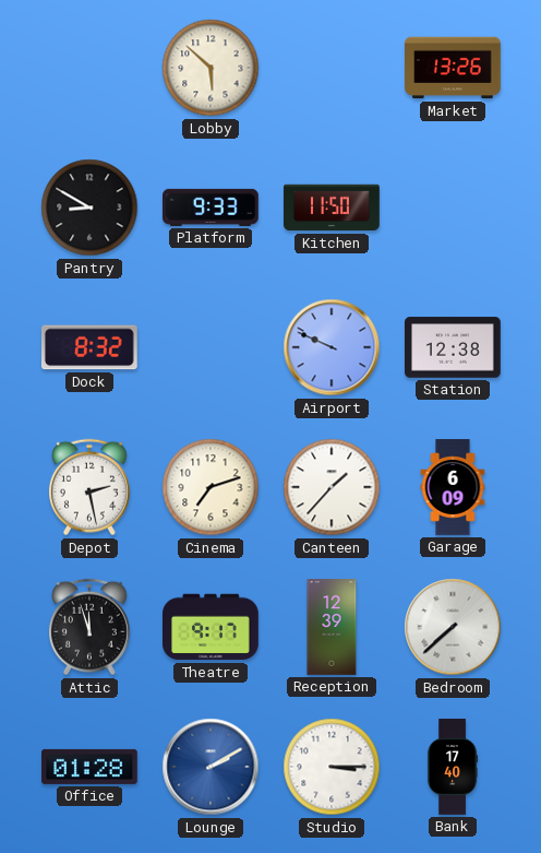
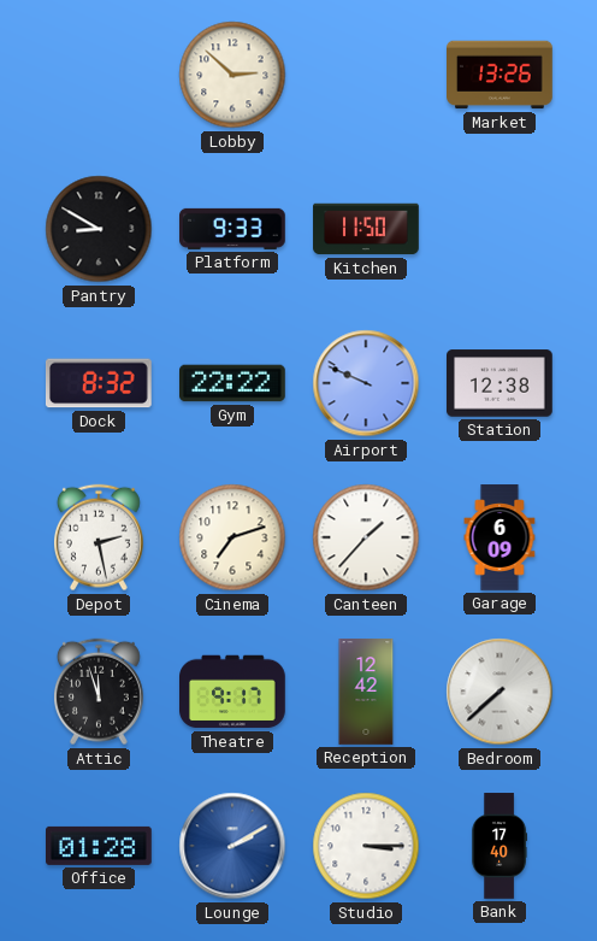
Lobby: 5:52 -> 2:52
Gym: none -> 22:22
Reception: 12:39 -> 12:42
